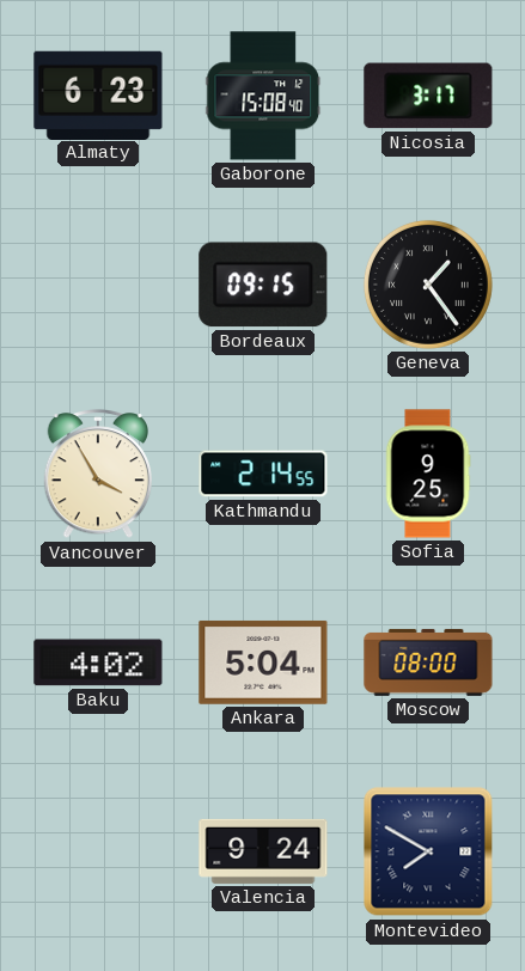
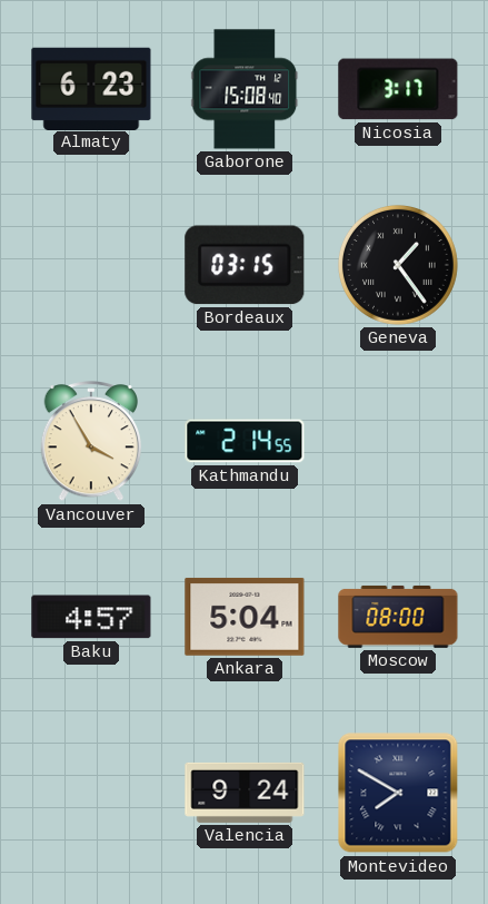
Bordeaux: 09:15 -> 03:15
Sofia: 9:25 -> none
Baku: 4:02 -> 4:57
